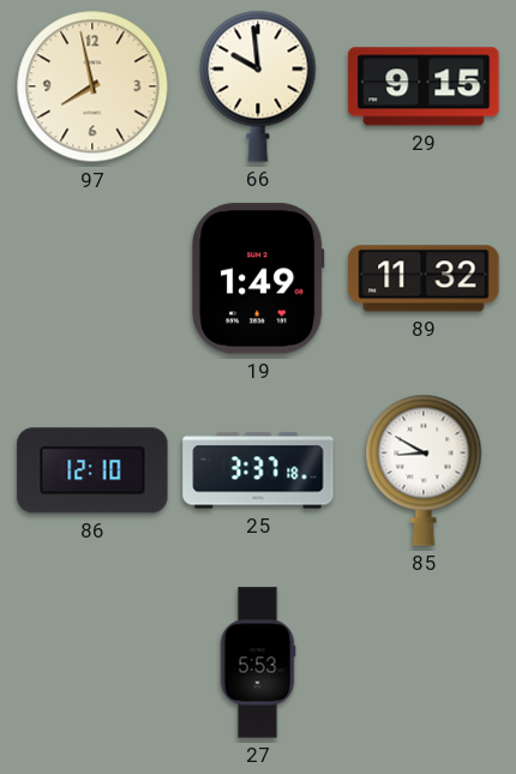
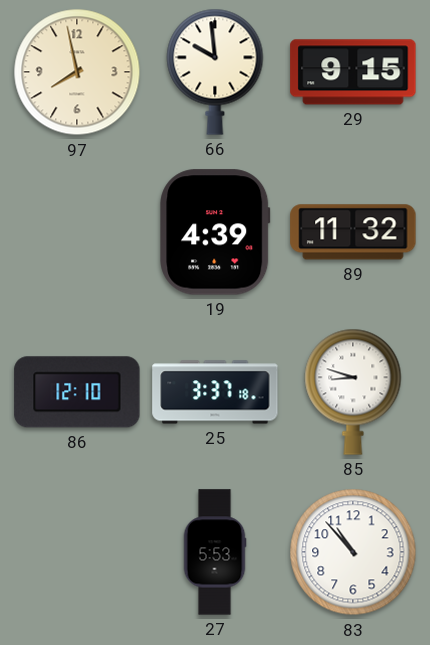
19: 1:49 -> 4:39
85: 8:50 -> 8:48
83: none -> 10:53
